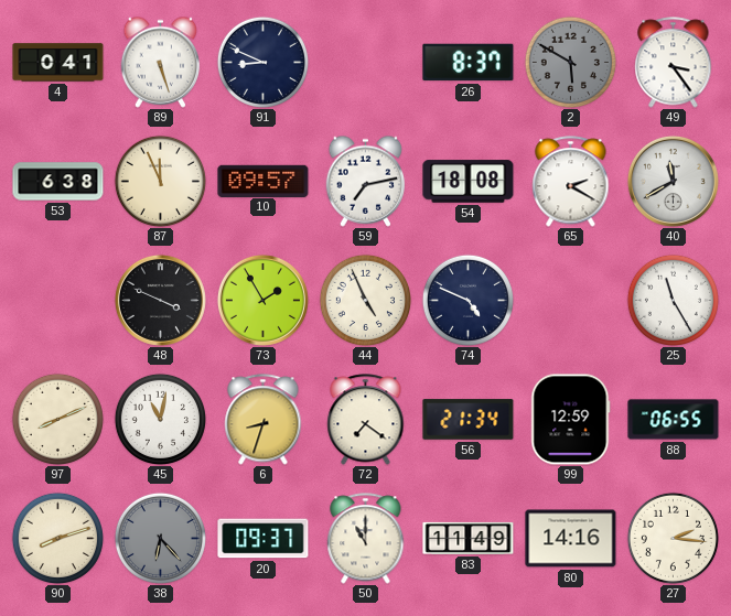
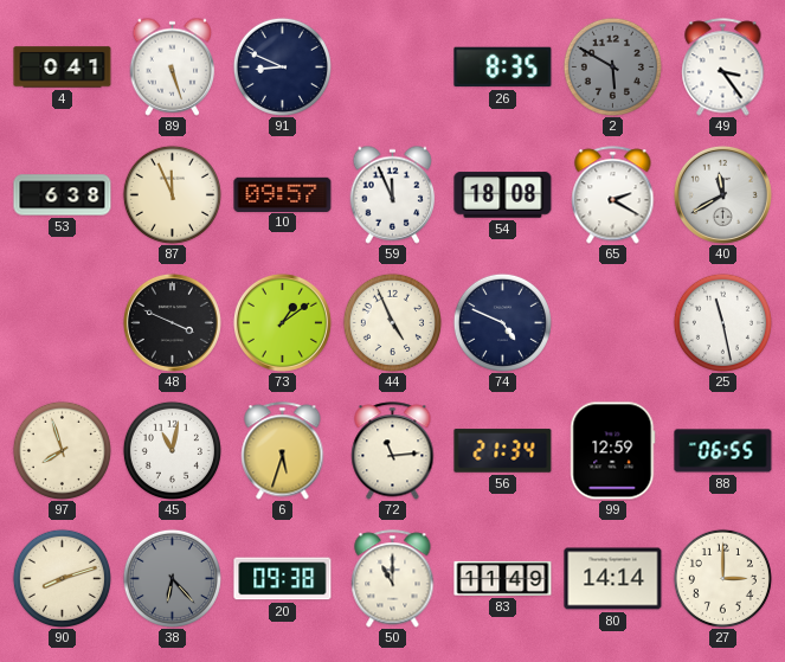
26: 8:37 -> 8:35
59: 7:13 -> 11:56
73: 1:55 -> 1:09
25: 11:25 -> 11:28
97: 8:11 -> 7:57
6: 8:33 -> 5:33
72: 7:21 -> 11:14
20: 09:37 -> 09:38
80: 14:16 -> 14:14
27: 2:16 -> 3:00
